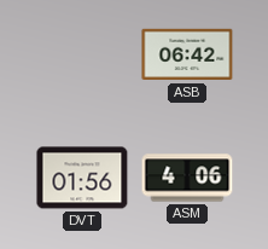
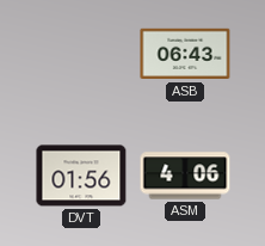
ASB: 06:42 -> 06:43
